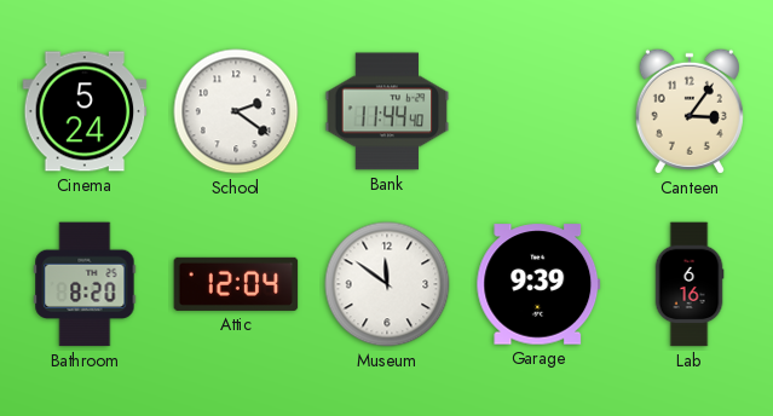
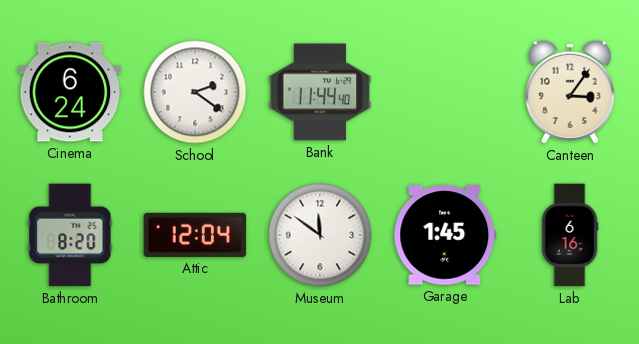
Cinema: 5:24 -> 6:24
Garage: 9:39 -> 1:45
